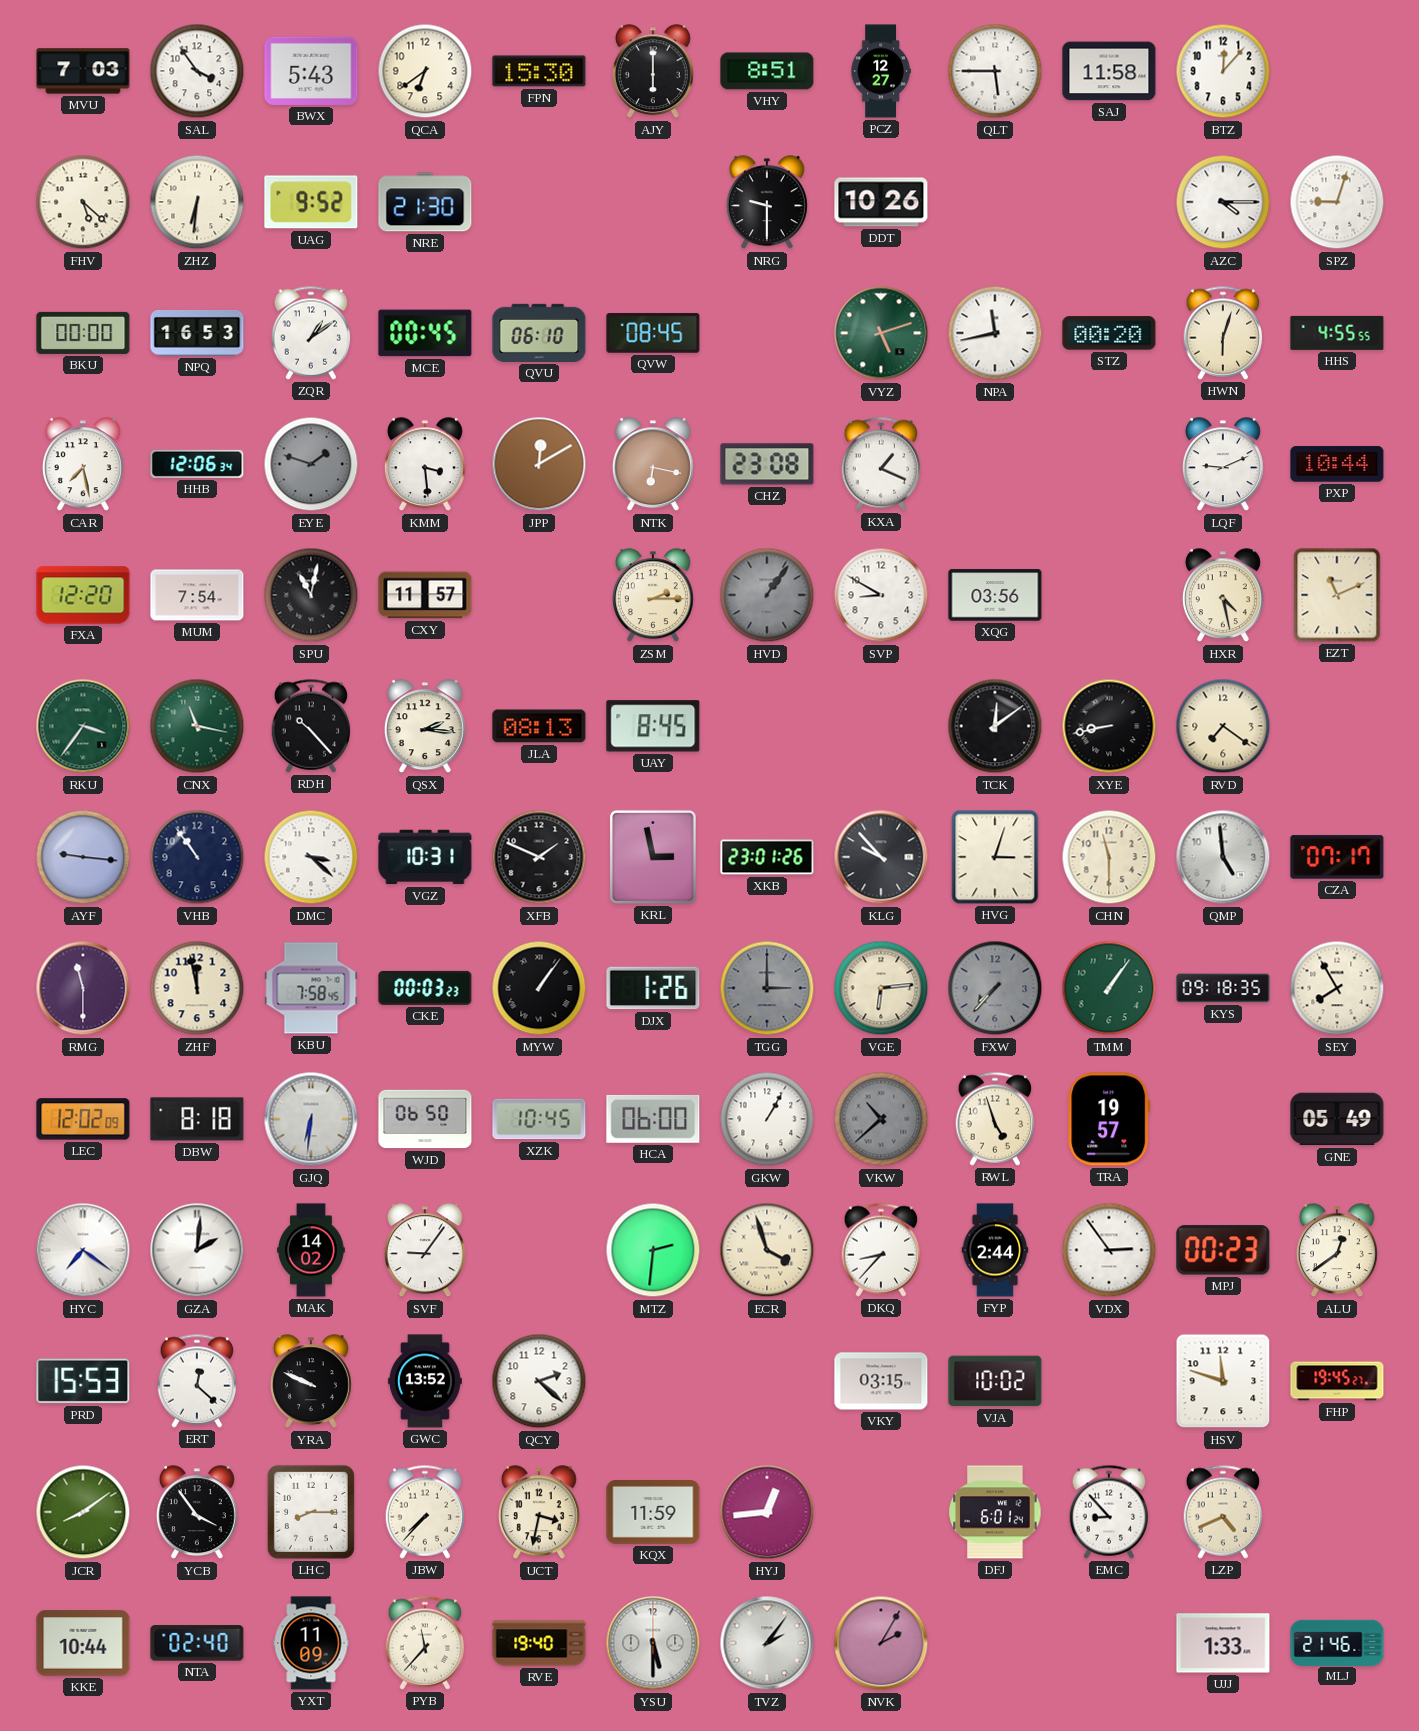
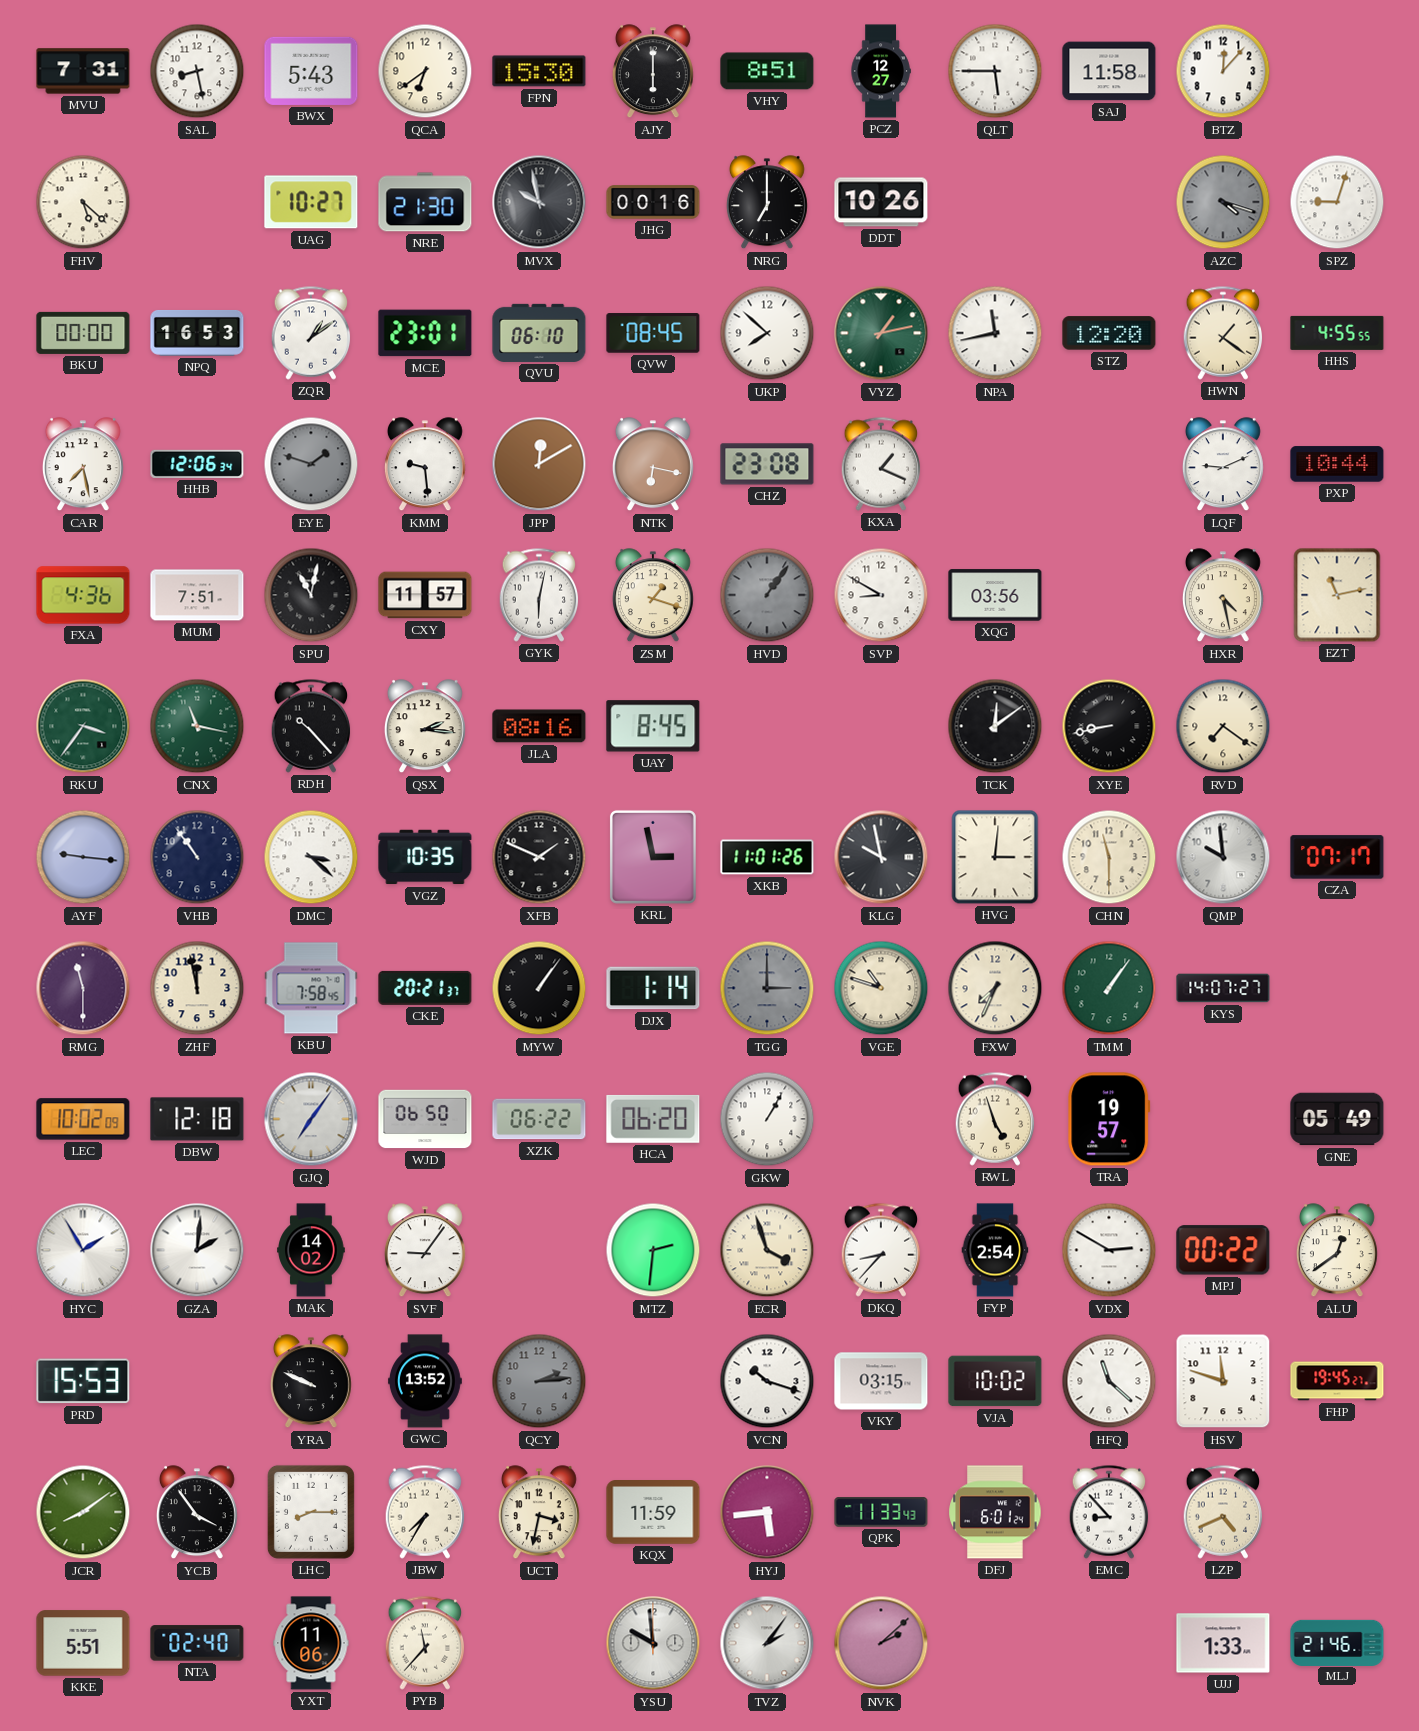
MVU: 7:03 -> 7:31
SAL: 3:54 -> 8:28
ZHZ: 6:31 -> none
UAG: 9:52 -> 10:27
MVX: none -> 9:58
JHG: none -> 00:16
NRG: 9:30 -> 7:00
AZC: 4:15 -> 4:18
AZC dial: white -> grey
MCE: 00:45 -> 23:01
UKP: none -> 7:52
VYZ: 5:12 -> 1:13
STZ: 00:20 -> 12:20
HWN: 6:03 -> 1:21
KMM: 3:29 -> 9:29
FXA: 12:20 -> 4:36
MUM: 7:54 -> 7:51
GYK: none -> 6:02
ZSM: 2:15 -> 1:18
EZT: 11:11 -> 11:13
JLA: 08:13 -> 08:16
VGZ: 10:31 -> 10:35
XKB: 23:01 -> 11:01
KLG: 9:53 -> 9:58
HVG: 3:03 -> 3:01
QMP: 4:59 -> 9:59
CKE: 00:03 -> 20:21
DJX: 1:26 -> 1:14
VGE: 6:14 -> 10:48
FXW: 7:37 -> 7:34
FXW dial: grey -> cream
KYS: 09:18 -> 14:07
SEY: 7:55 -> none
LEC: 12:02 -> 10:02
DBW: 8:18 -> 12:18
GJQ: 6:31 -> 7:06
XZK: 10:45 -> 06:22
HCA: 06:00 -> 06:20
VKW: 10:38 -> none
HYC: 7:21 -> 1:55
FYP: 2:44 -> 2:54
VDX: 2:54 -> 2:50
MPJ: 00:23 -> 00:22
ERT: 12:22 -> none
QCY: 2:22 -> 2:14
QCY dial: white -> grey
VCN: none -> 10:18
HFQ: none -> 11:22
JBW: 7:37 -> 7:35
HYJ: 12:44 -> 5:44
QPK: none -> 11:33
KKE: 10:44 -> 5:51
YXT: 11:09 -> 11:06
RVE: 19:40 -> none
YSU: 5:30 -> 9:59
NVK: 2:05 -> 2:08
